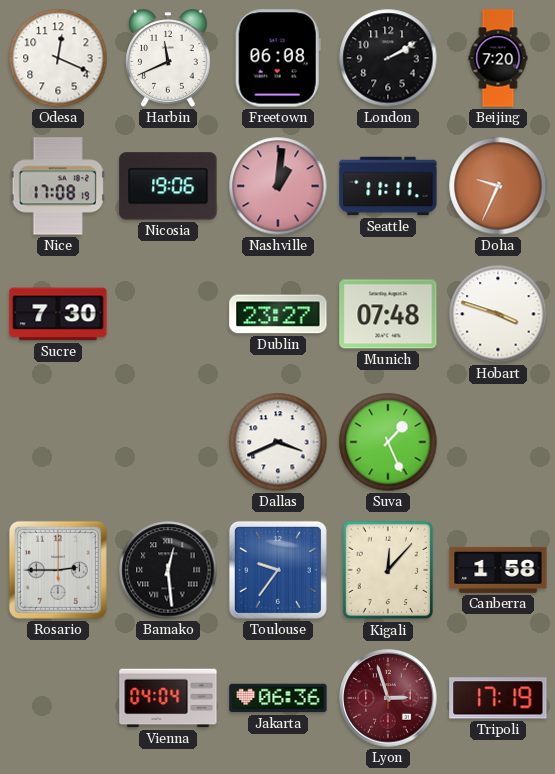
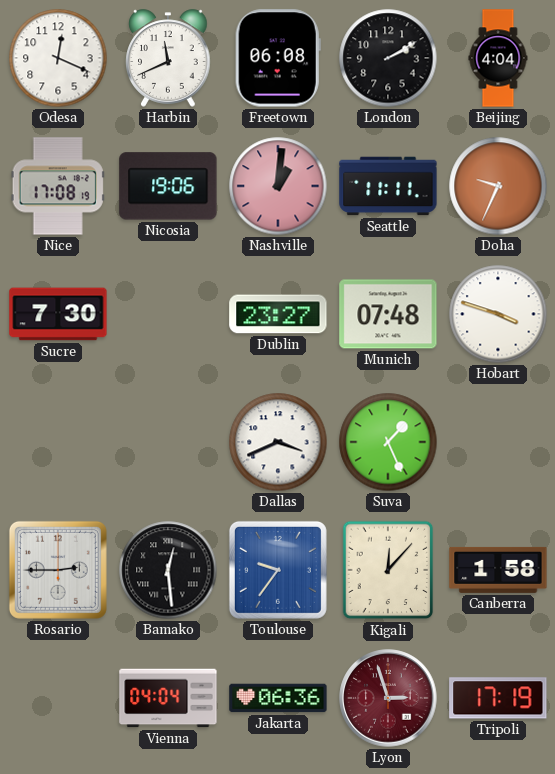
Beijing: 7:20 -> 4:04
